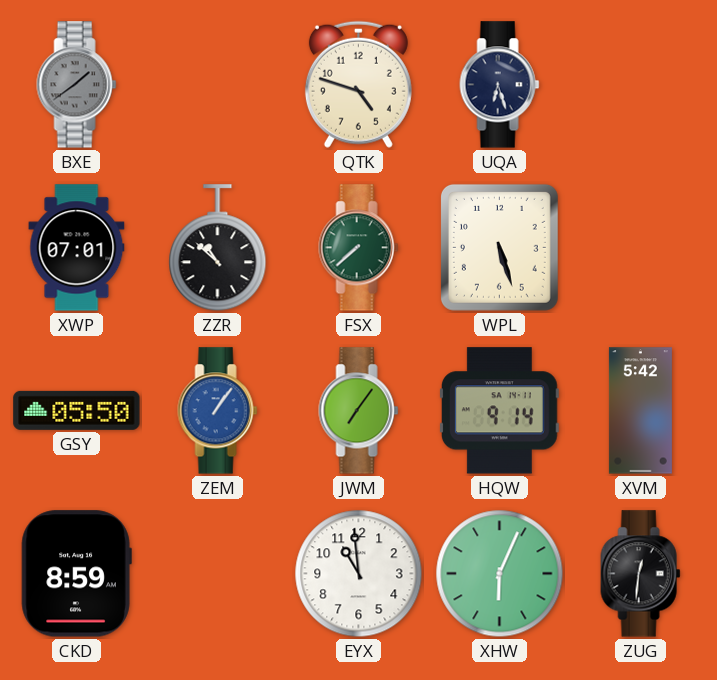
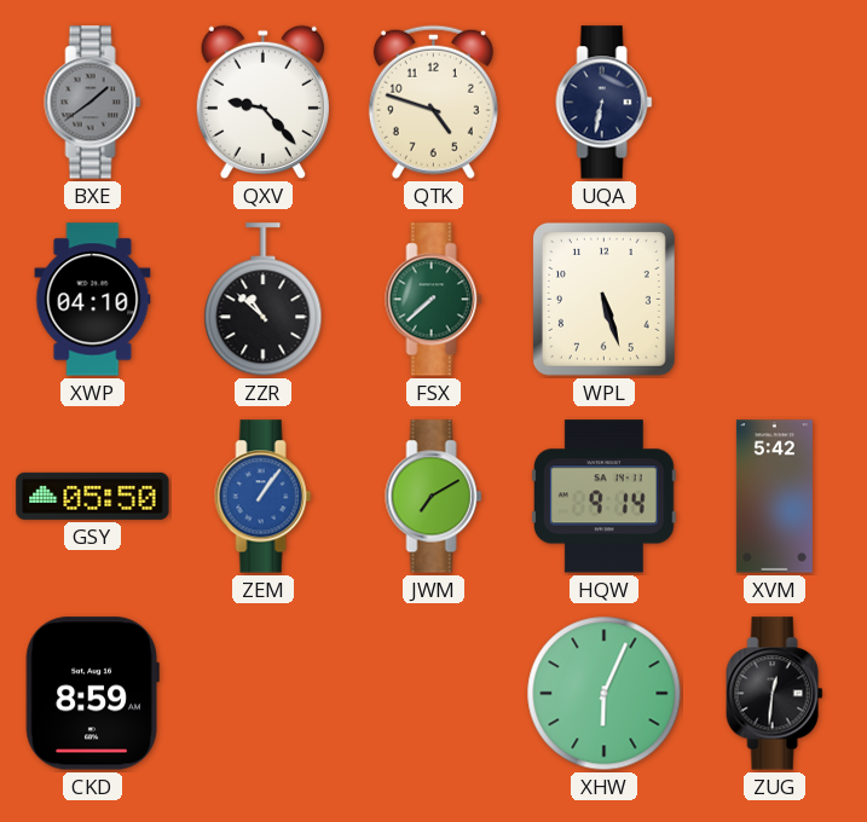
QXV: none -> 9:23
UQA: 6:27 -> 6:32
XWP: 07:01 -> 04:10
JWM: 7:06 -> 7:10
EYX: 10:59 -> none
